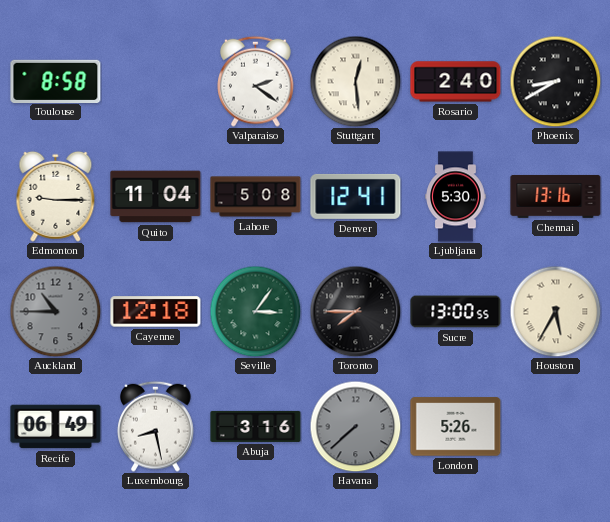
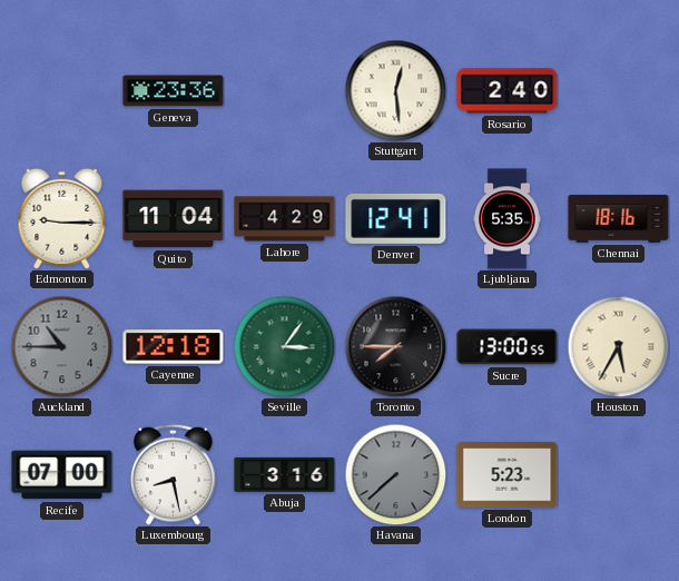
Toulouse: 8:58 -> none
Geneva: none -> 23:36
Valparaiso: 2:21 -> none
Phoenix: 8:40 -> none
Lahore: 5:08 -> 4:29
Ljubljana: 5:30 -> 5:35
Chennai: 13:16 -> 18:16
Recife: 06:49 -> 07:00
London: 5:26 -> 5:23
